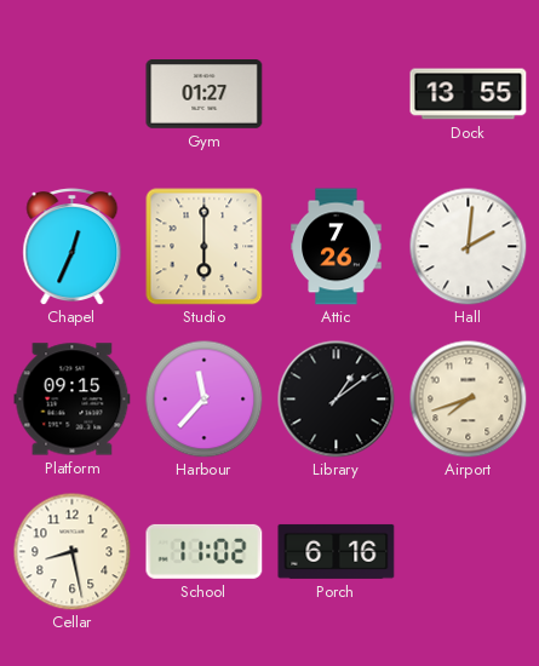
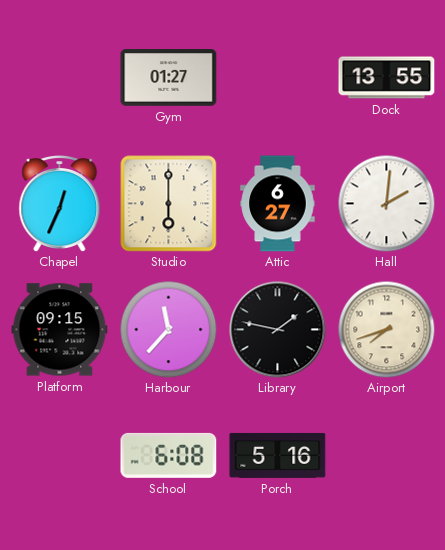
Attic: 7:26 -> 6:27
Library: 1:09 -> 1:47
Cellar: 8:28 -> none
School: 11:02 -> 6:08
Porch: 6:16 -> 5:16
